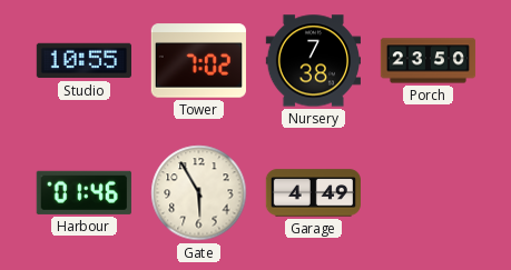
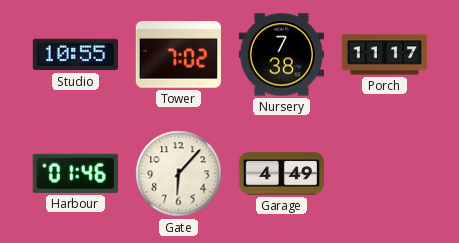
Porch: 23:50 -> 11:17
Gate: 5:55 -> 6:07
